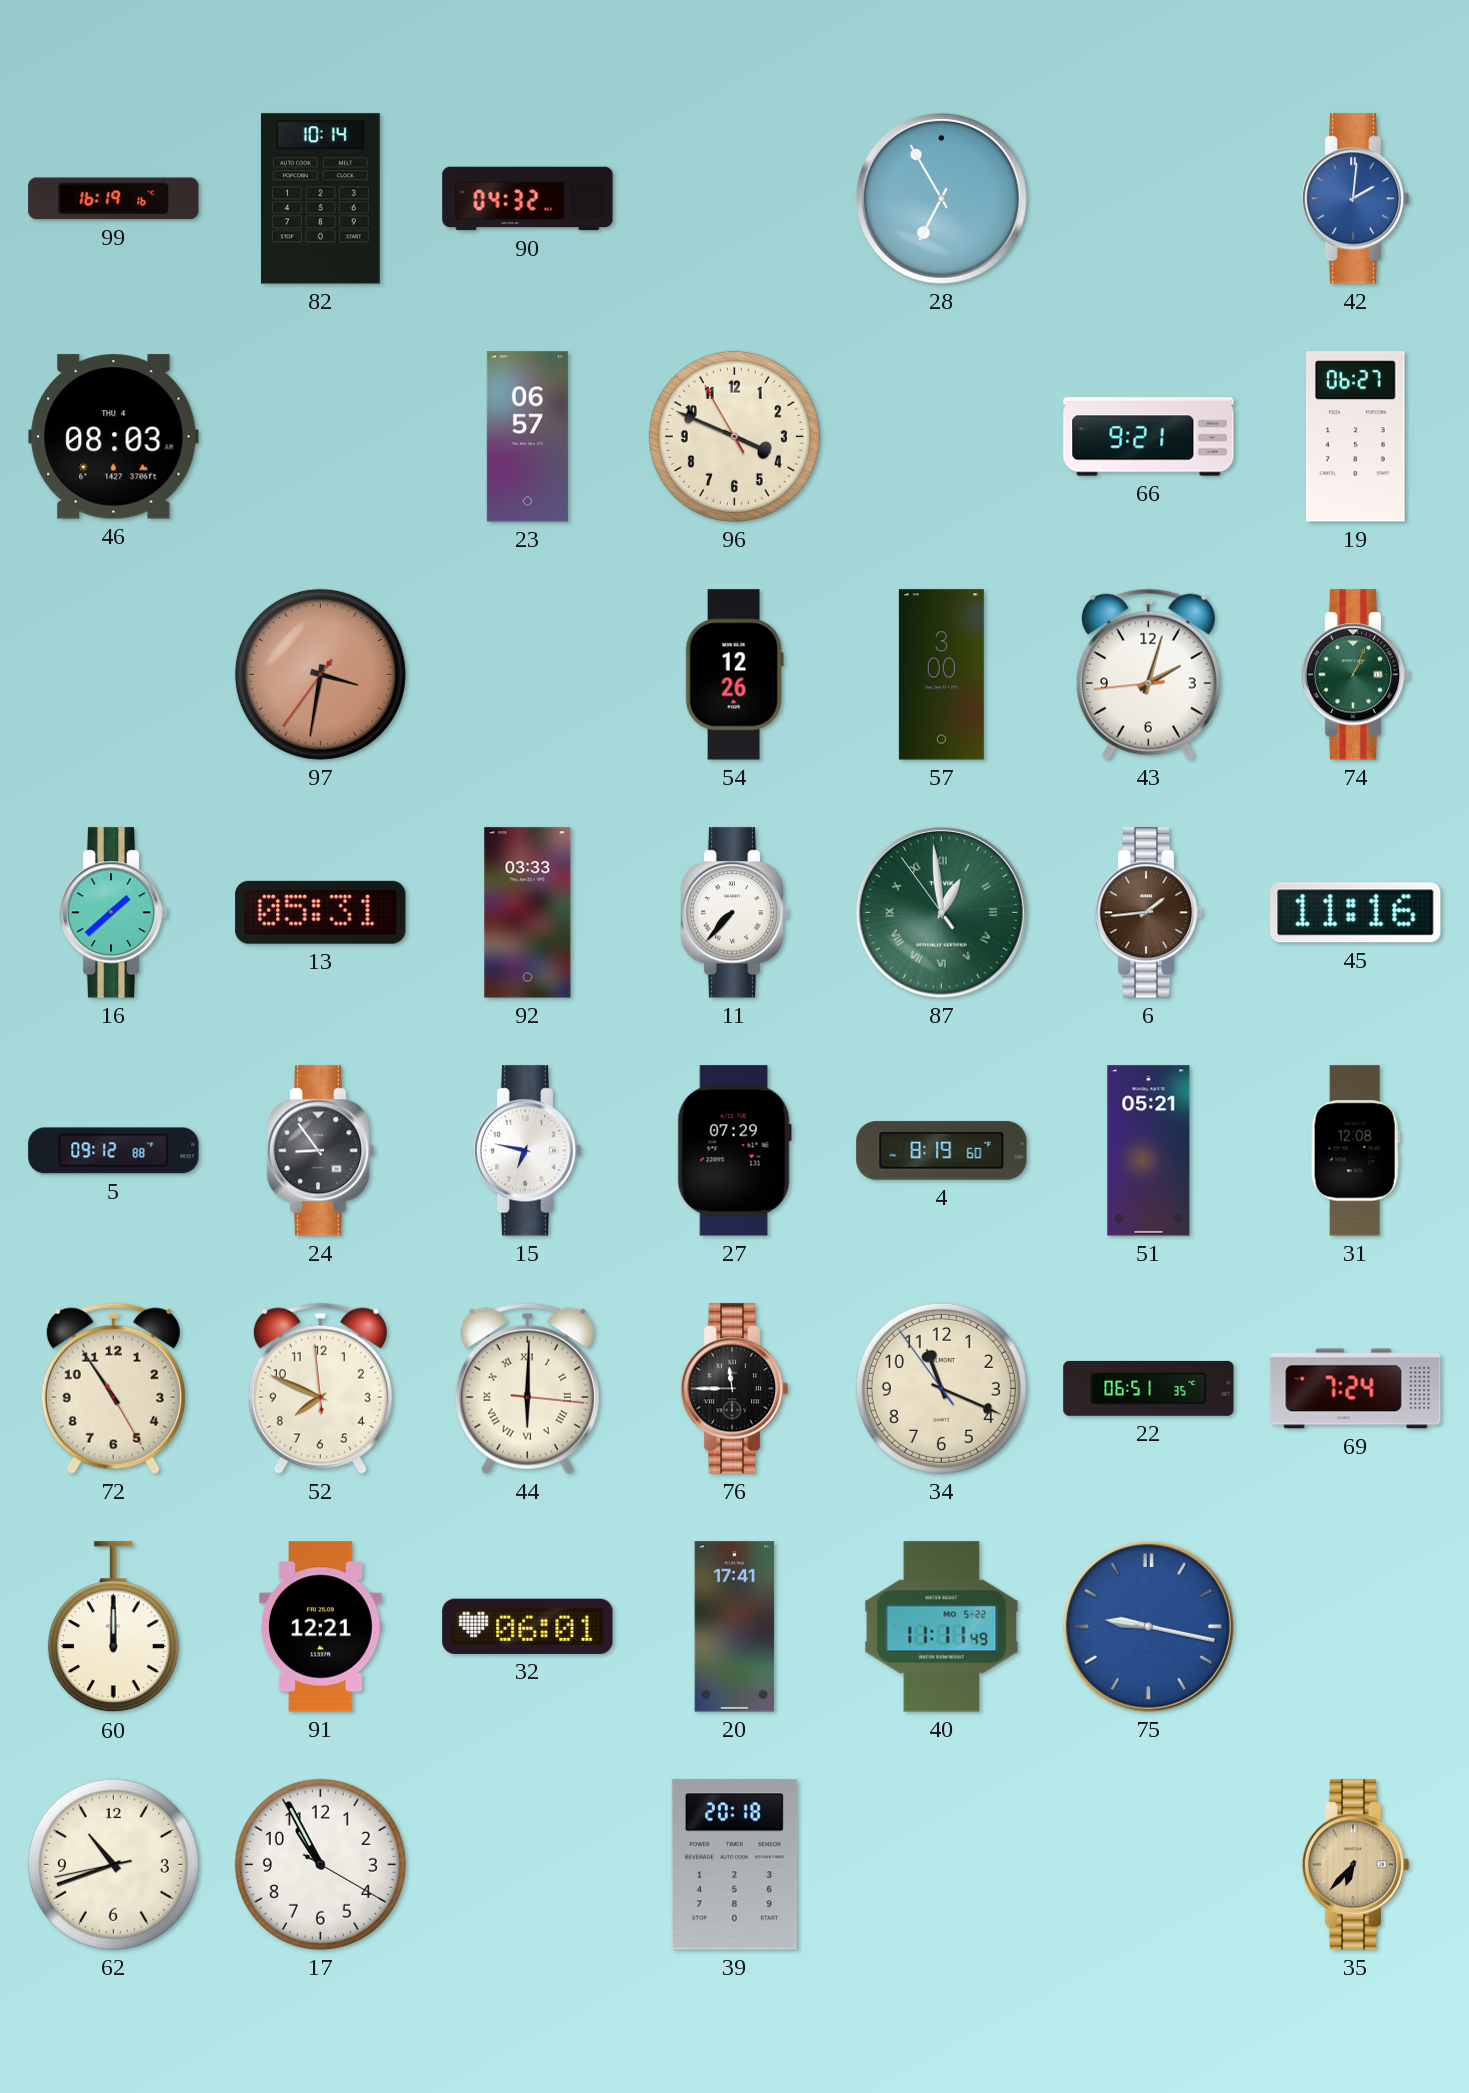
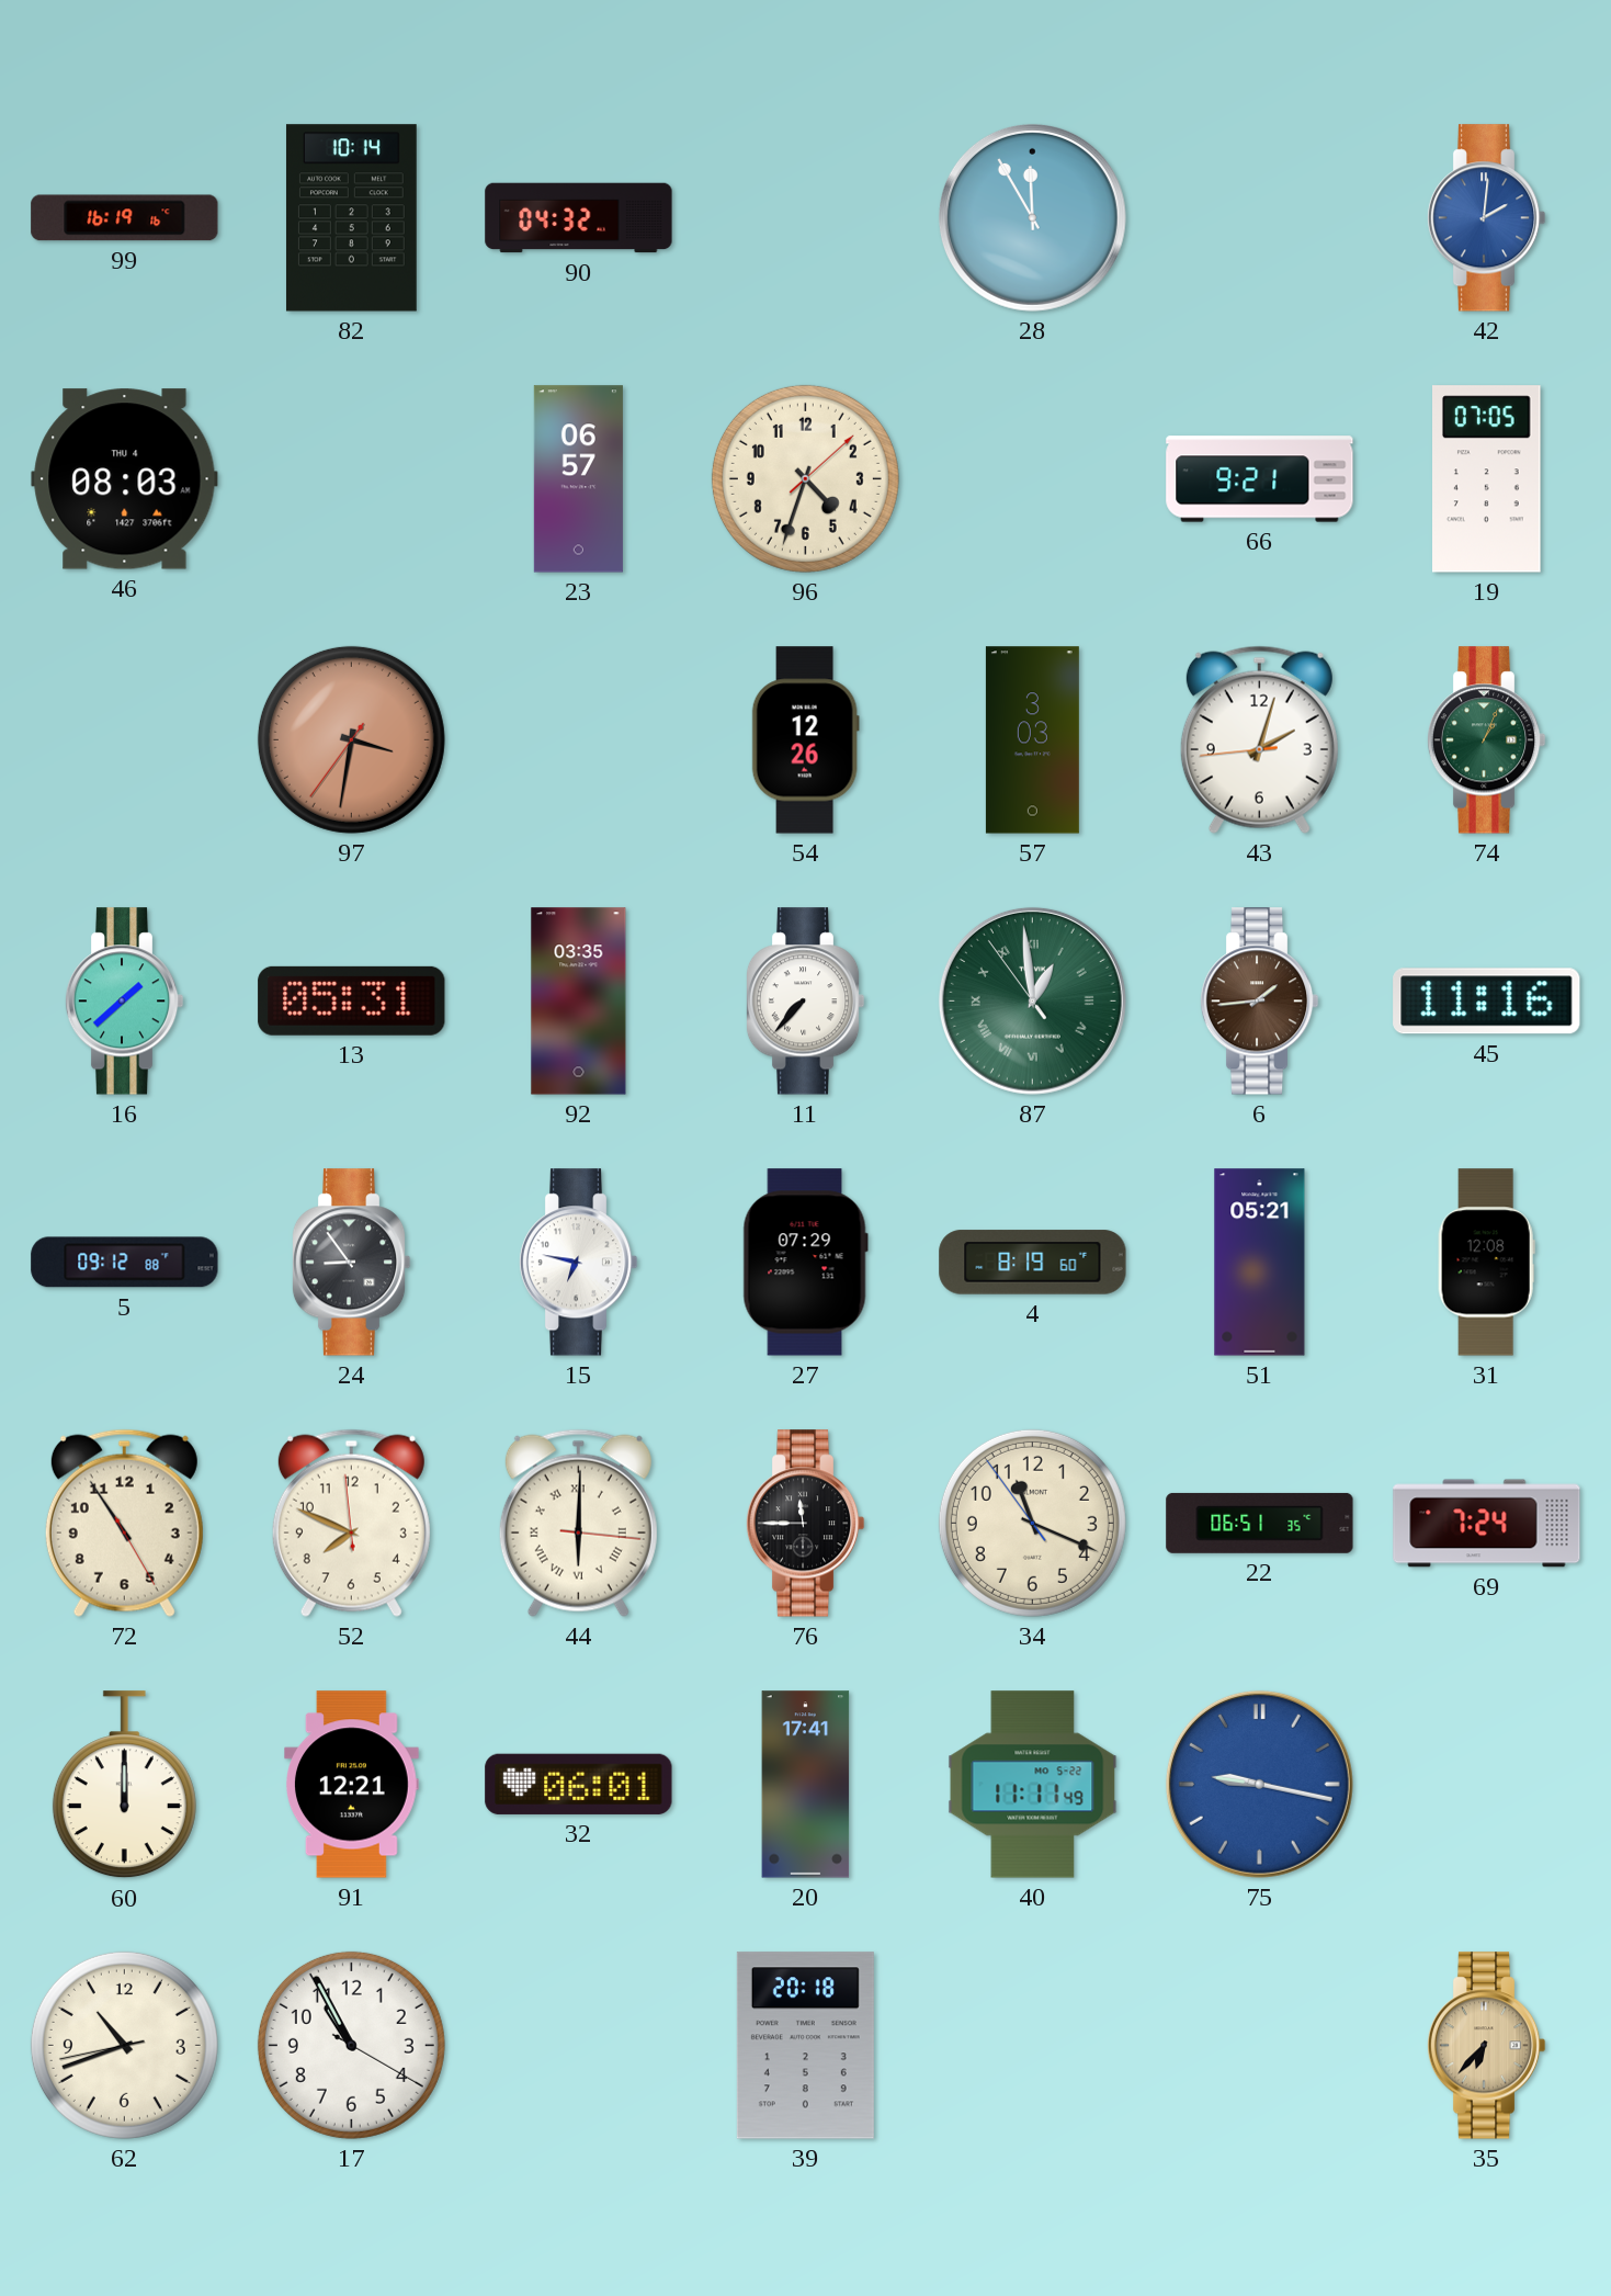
28: 6:55 -> 11:55
96: 3:48 -> 4:33
19: 06:27 -> 07:05
57: 3:00 -> 3:03
92: 03:33 -> 03:35
